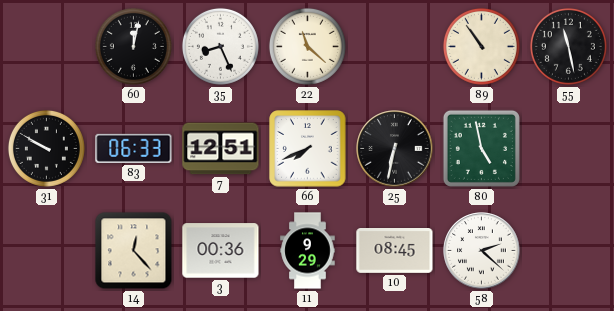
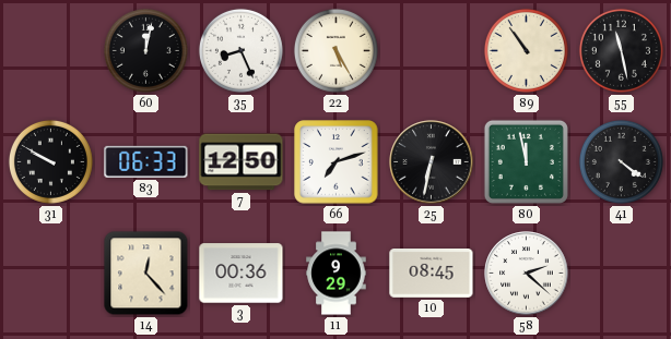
22: 11:22 -> 5:25
7: 12:51 -> 12:50
66: 7:41 -> 7:12
80: 4:58 -> 11:58
41: none -> 4:21
